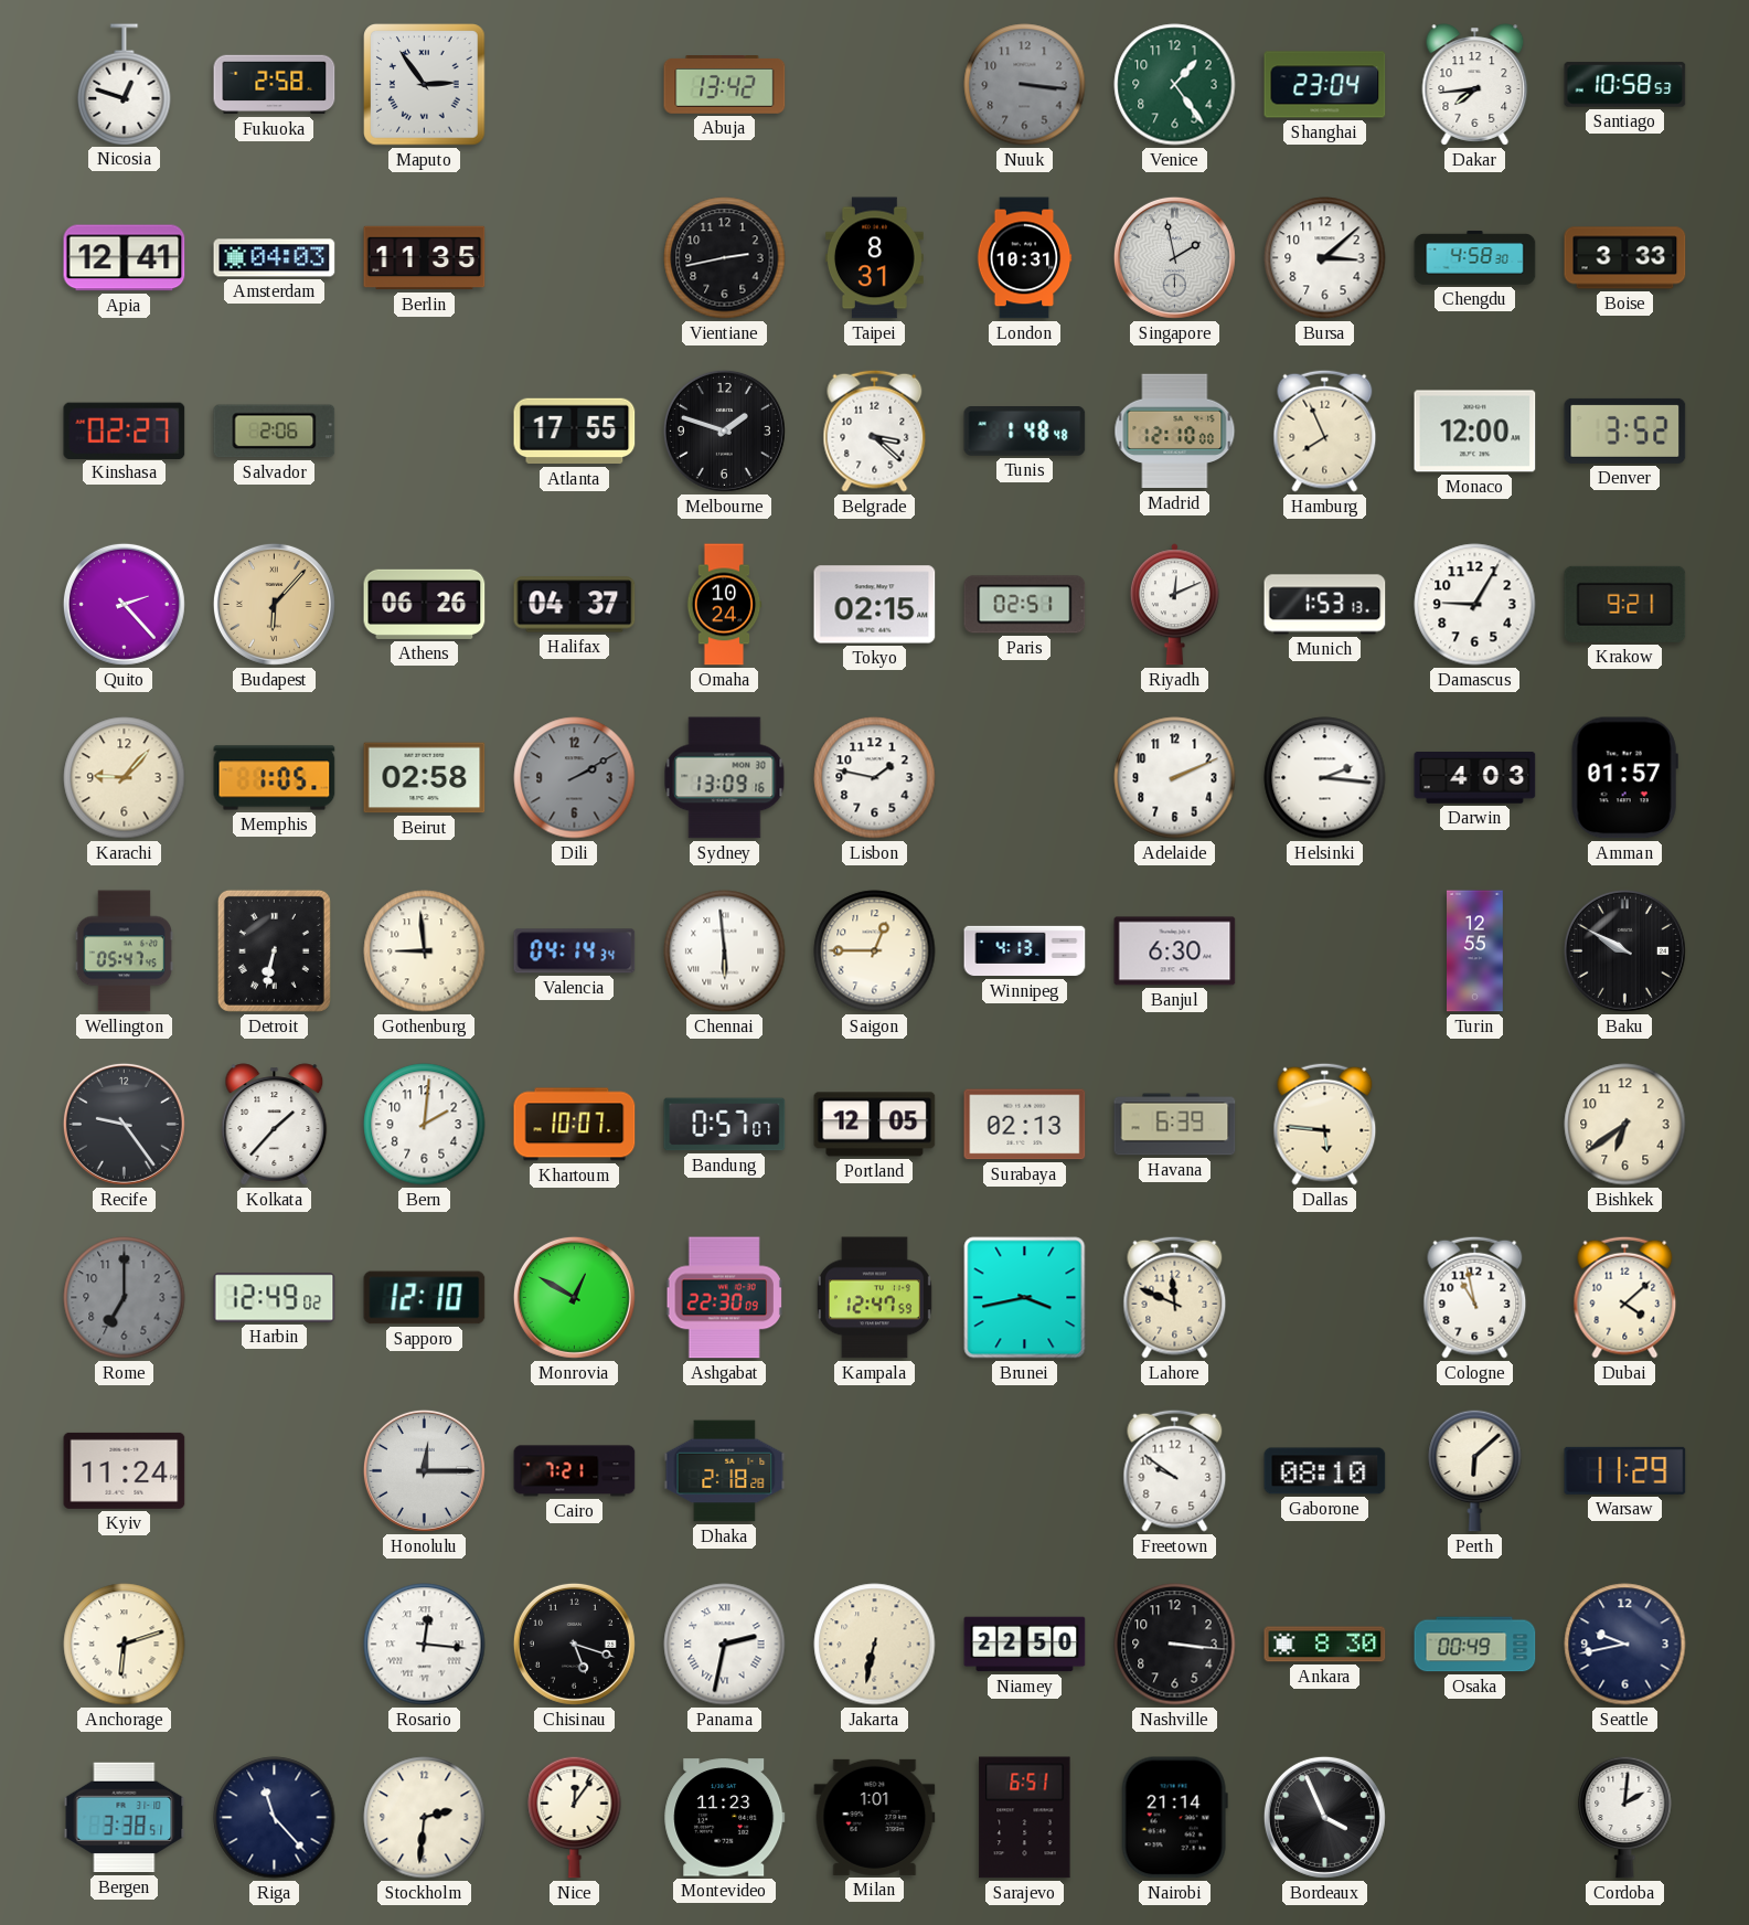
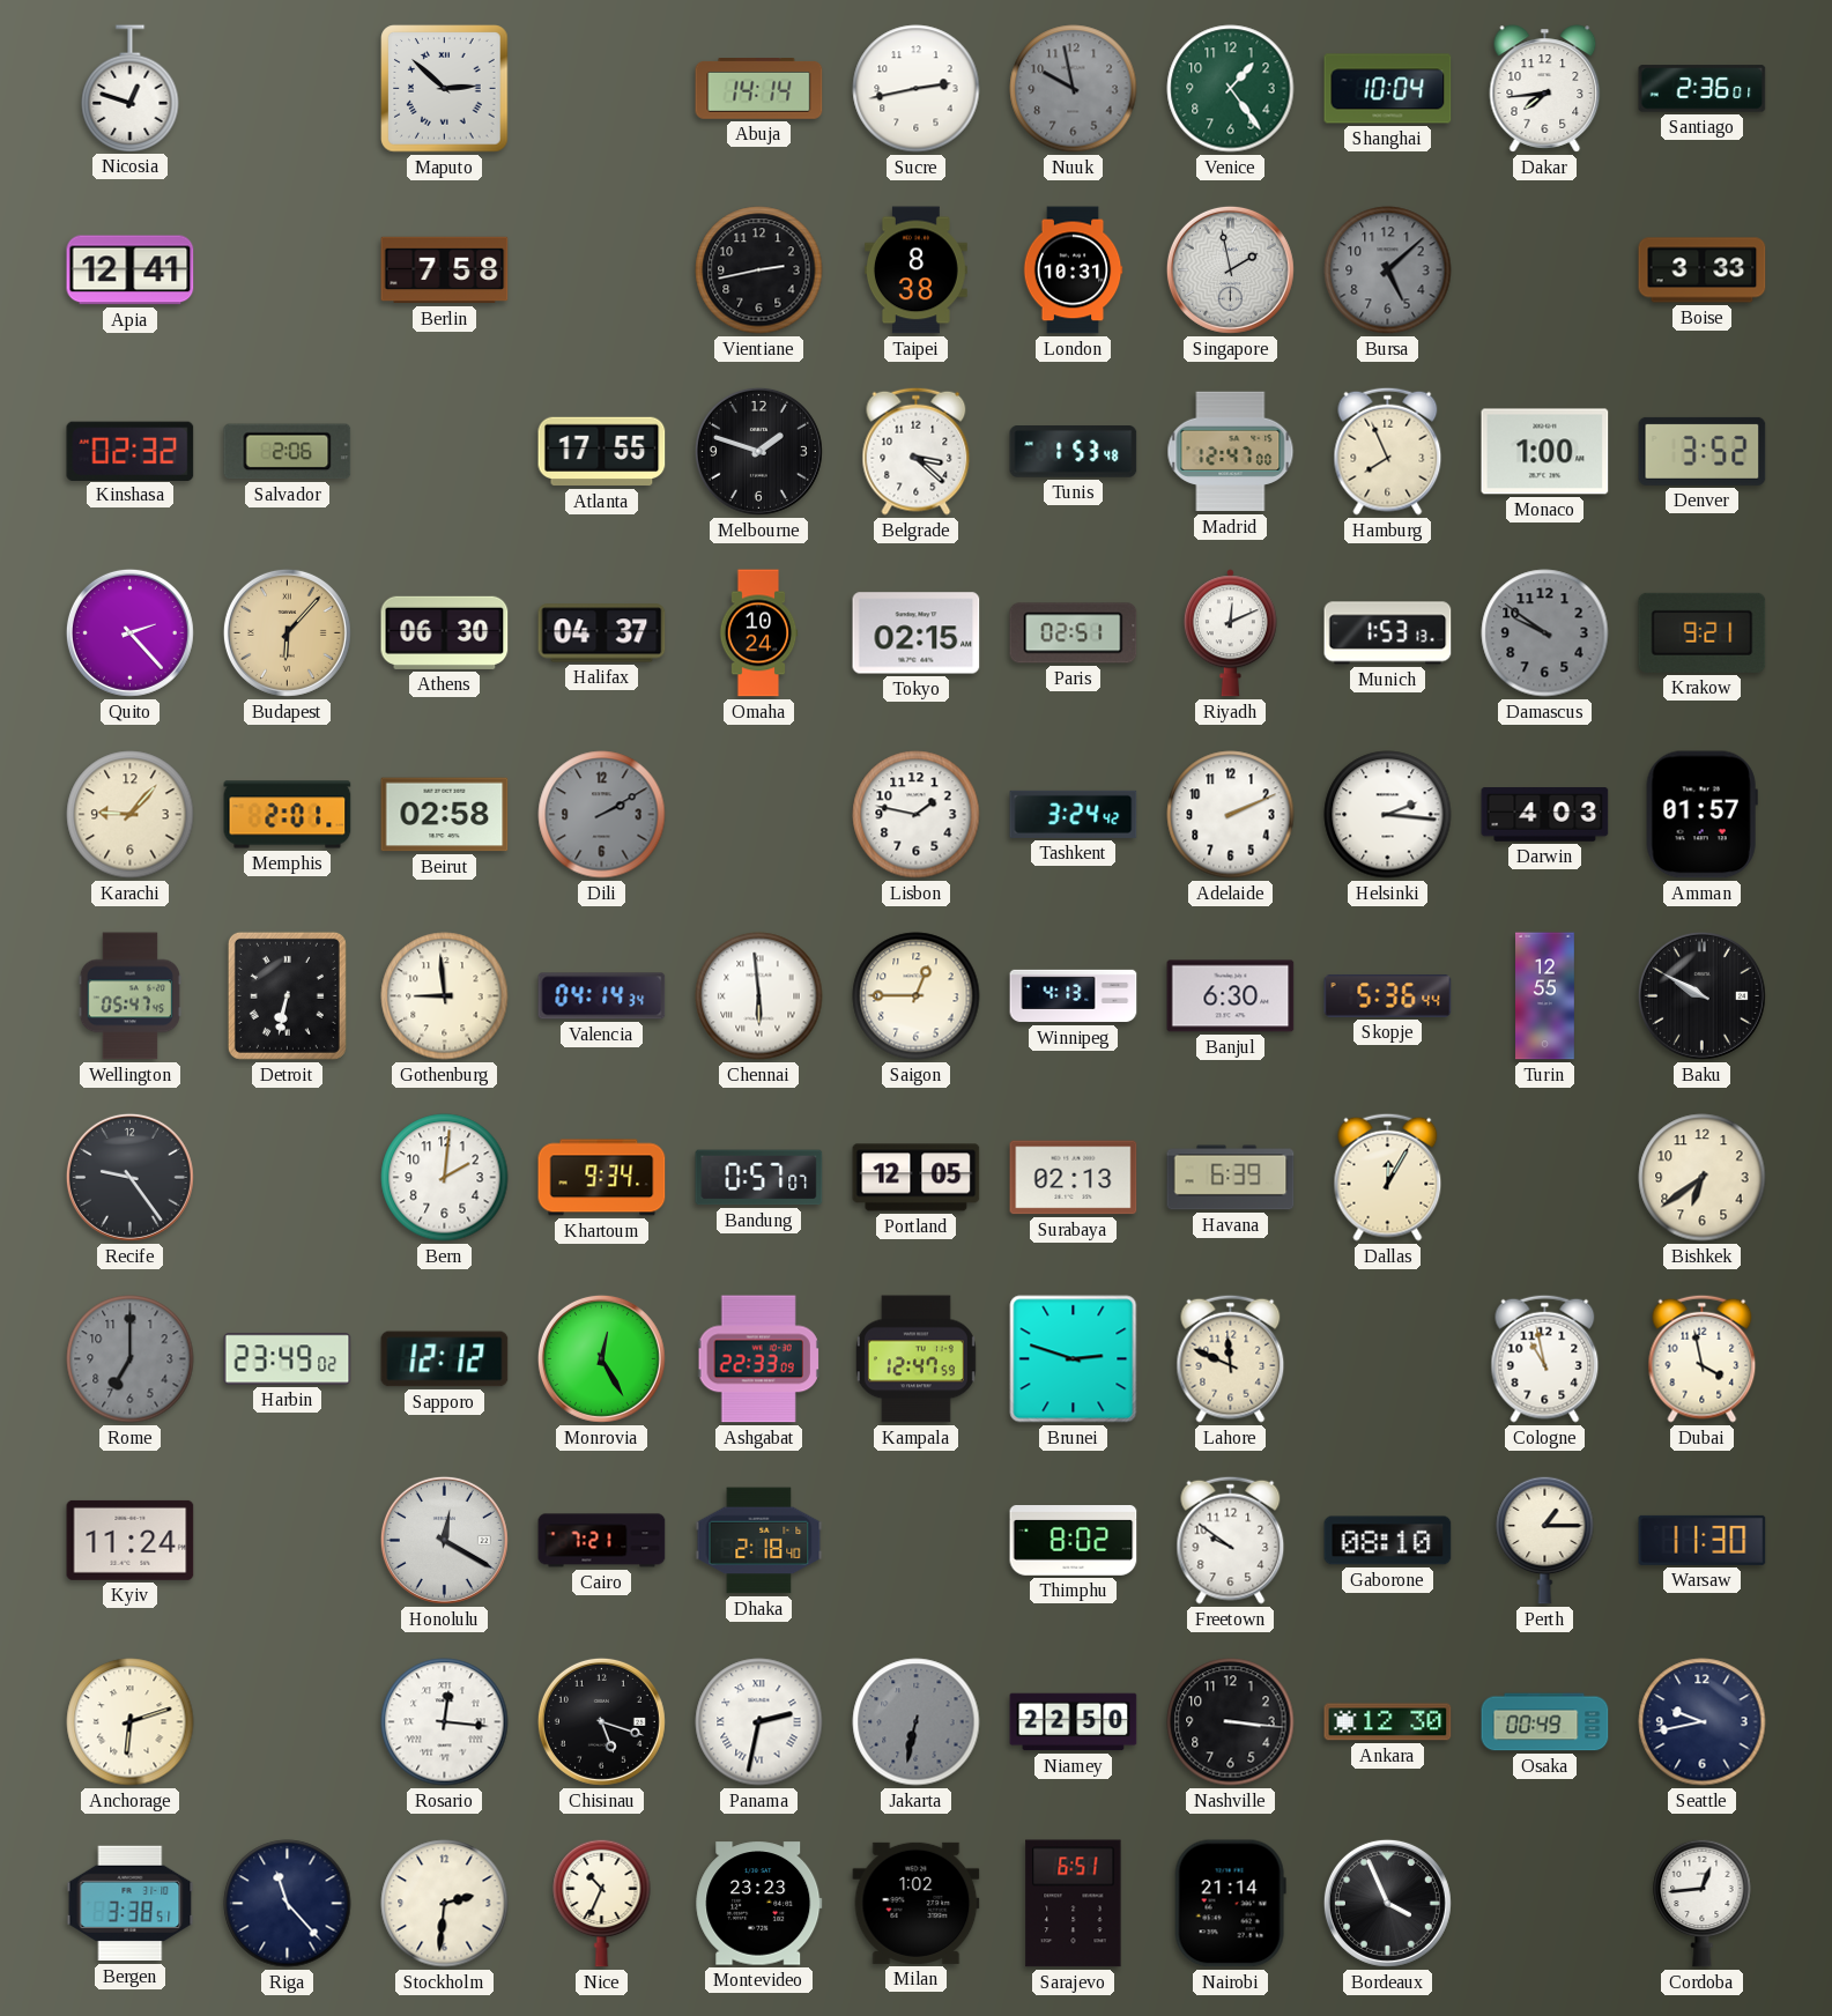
Fukuoka: 2:58 -> none
Maputo: 2:54 -> 2:52
Abuja: 13:42 -> 14:14
Sucre: none -> 2:43
Nuuk: 3:16 -> 9:58
Shanghai: 23:04 -> 10:04
Santiago: 10:58 -> 2:36
Amsterdam: 04:03 -> none
Berlin: 11:35 -> 7:58
Taipei: 8:31 -> 8:38
Bursa: 3:08 -> 5:08
Bursa dial: white -> grey
Chengdu: 4:58 -> none
Kinshasa: 02:27 -> 02:32
Tunis: 1:48 -> 1:53
Madrid: 12:10 -> 12:47
Monaco: 12:00 -> 1:00
Athens: 06:26 -> 06:30
Damascus: 9:05 -> 9:51
Damascus dial: white -> grey
Memphis: 1:05 -> 2:01
Sydney: 13:09 -> none
Tashkent: none -> 3:24
Skopje: none -> 5:36
Kolkata: 1:37 -> none
Khartoum: 10:07 -> 9:34
Dallas: 5:46 -> 12:05
Harbin: 12:49 -> 23:49
Sapporo: 12:10 -> 12:12
Monrovia: 12:50 -> 12:25
Ashgabat: 22:30 -> 22:33
Brunei: 3:43 -> 2:48
Dubai: 4:08 -> 3:58
Honolulu: 12:15 -> 12:20
Dhaka: 2:18:28 -> 2:18:40
Thimphu: none -> 8:02
Perth: 6:08 -> 1:15
Warsaw: 11:29 -> 11:30
Jakarta dial: cream -> grey
Ankara: 8:30 -> 12:30
Nice: 12:06 -> 10:34
Montevideo: 11:23 -> 23:23
Milan: 1:01 -> 1:02
Cordoba: 2:01 -> 12:44
